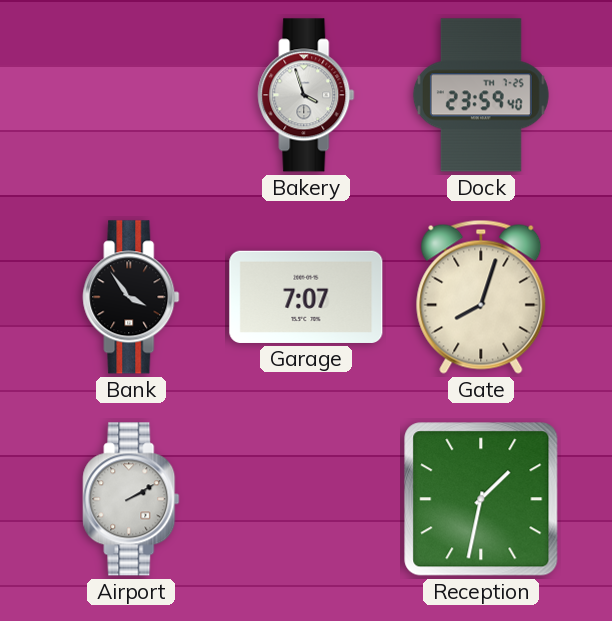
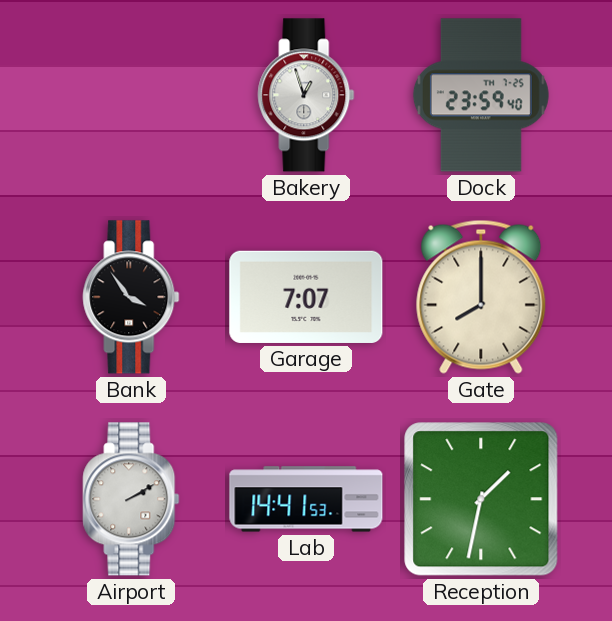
Bakery: 3:57 -> 12:57
Gate: 8:03 -> 8:00
Lab: none -> 14:41
